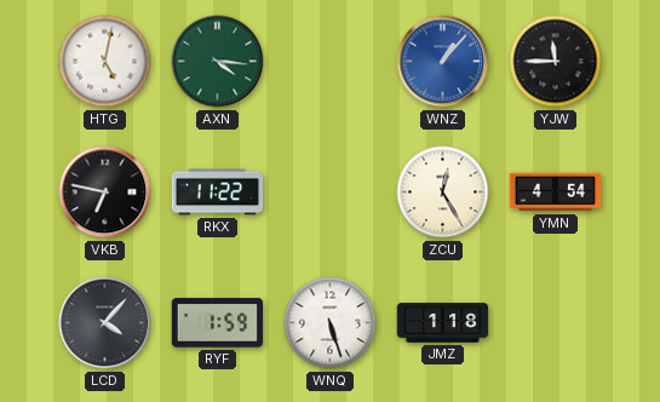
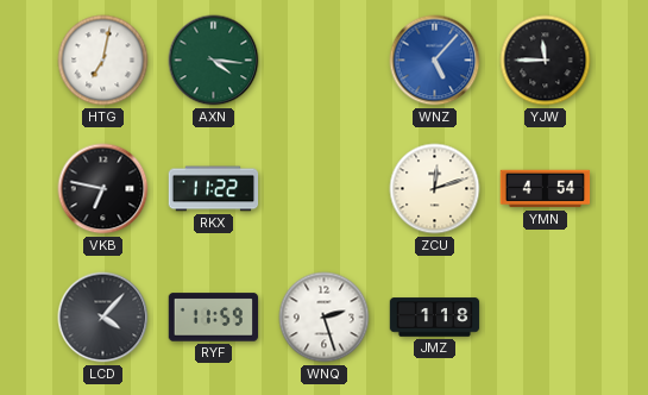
HTG: 5:02 -> 7:02
WNZ: 1:07 -> 5:07
ZCU: 12:25 -> 12:12
RYF: 1:59 -> 11:59
WNQ: 5:27 -> 2:27
